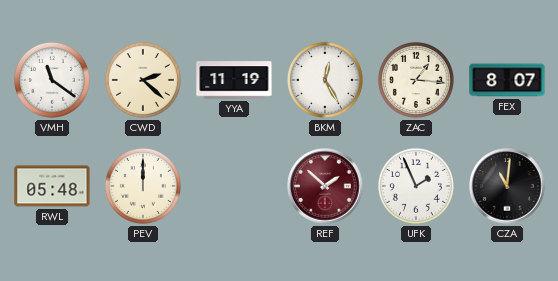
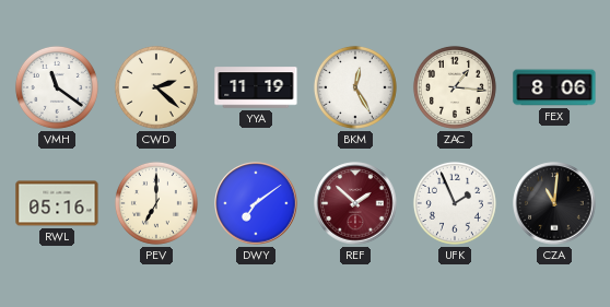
FEX: 8:07 -> 8:06
RWL: 05:48 -> 05:16
PEV: 12:00 -> 7:00
DWY: none -> 7:09
